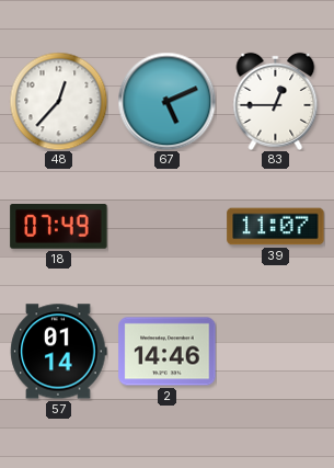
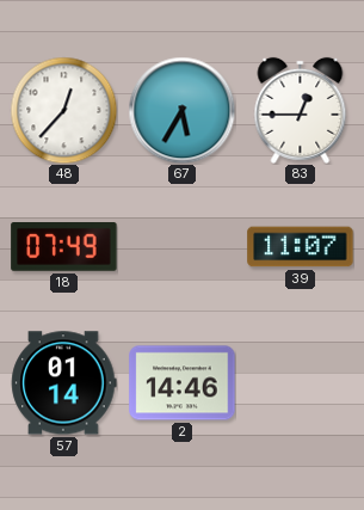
67: 5:11 -> 5:35
